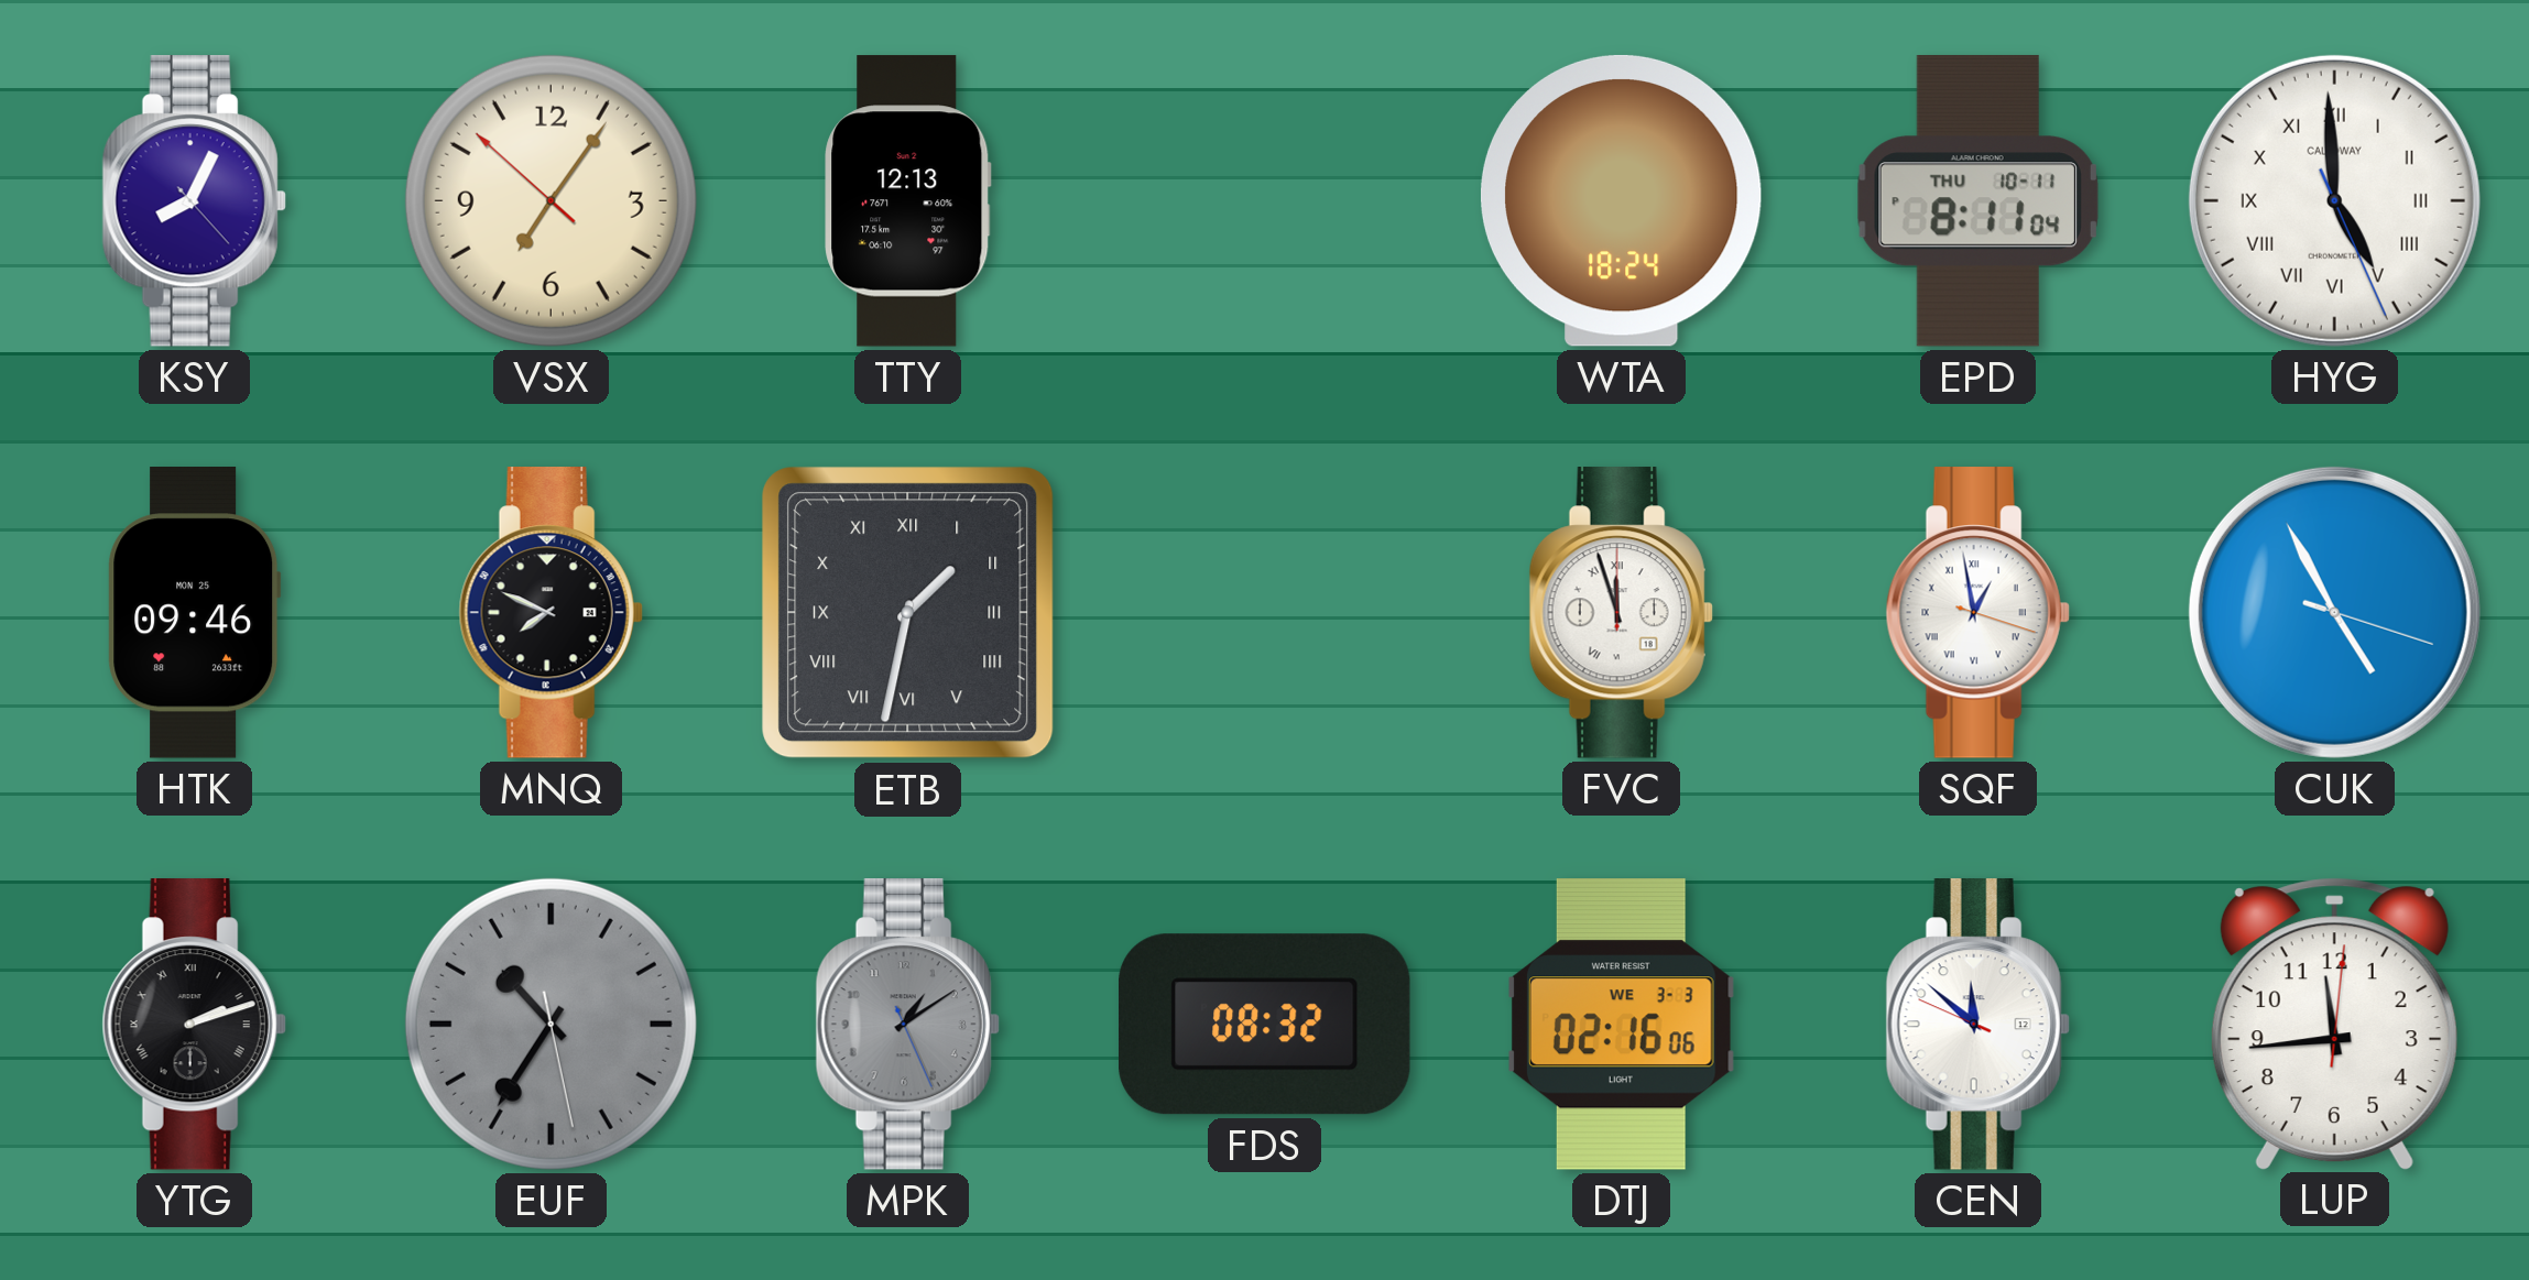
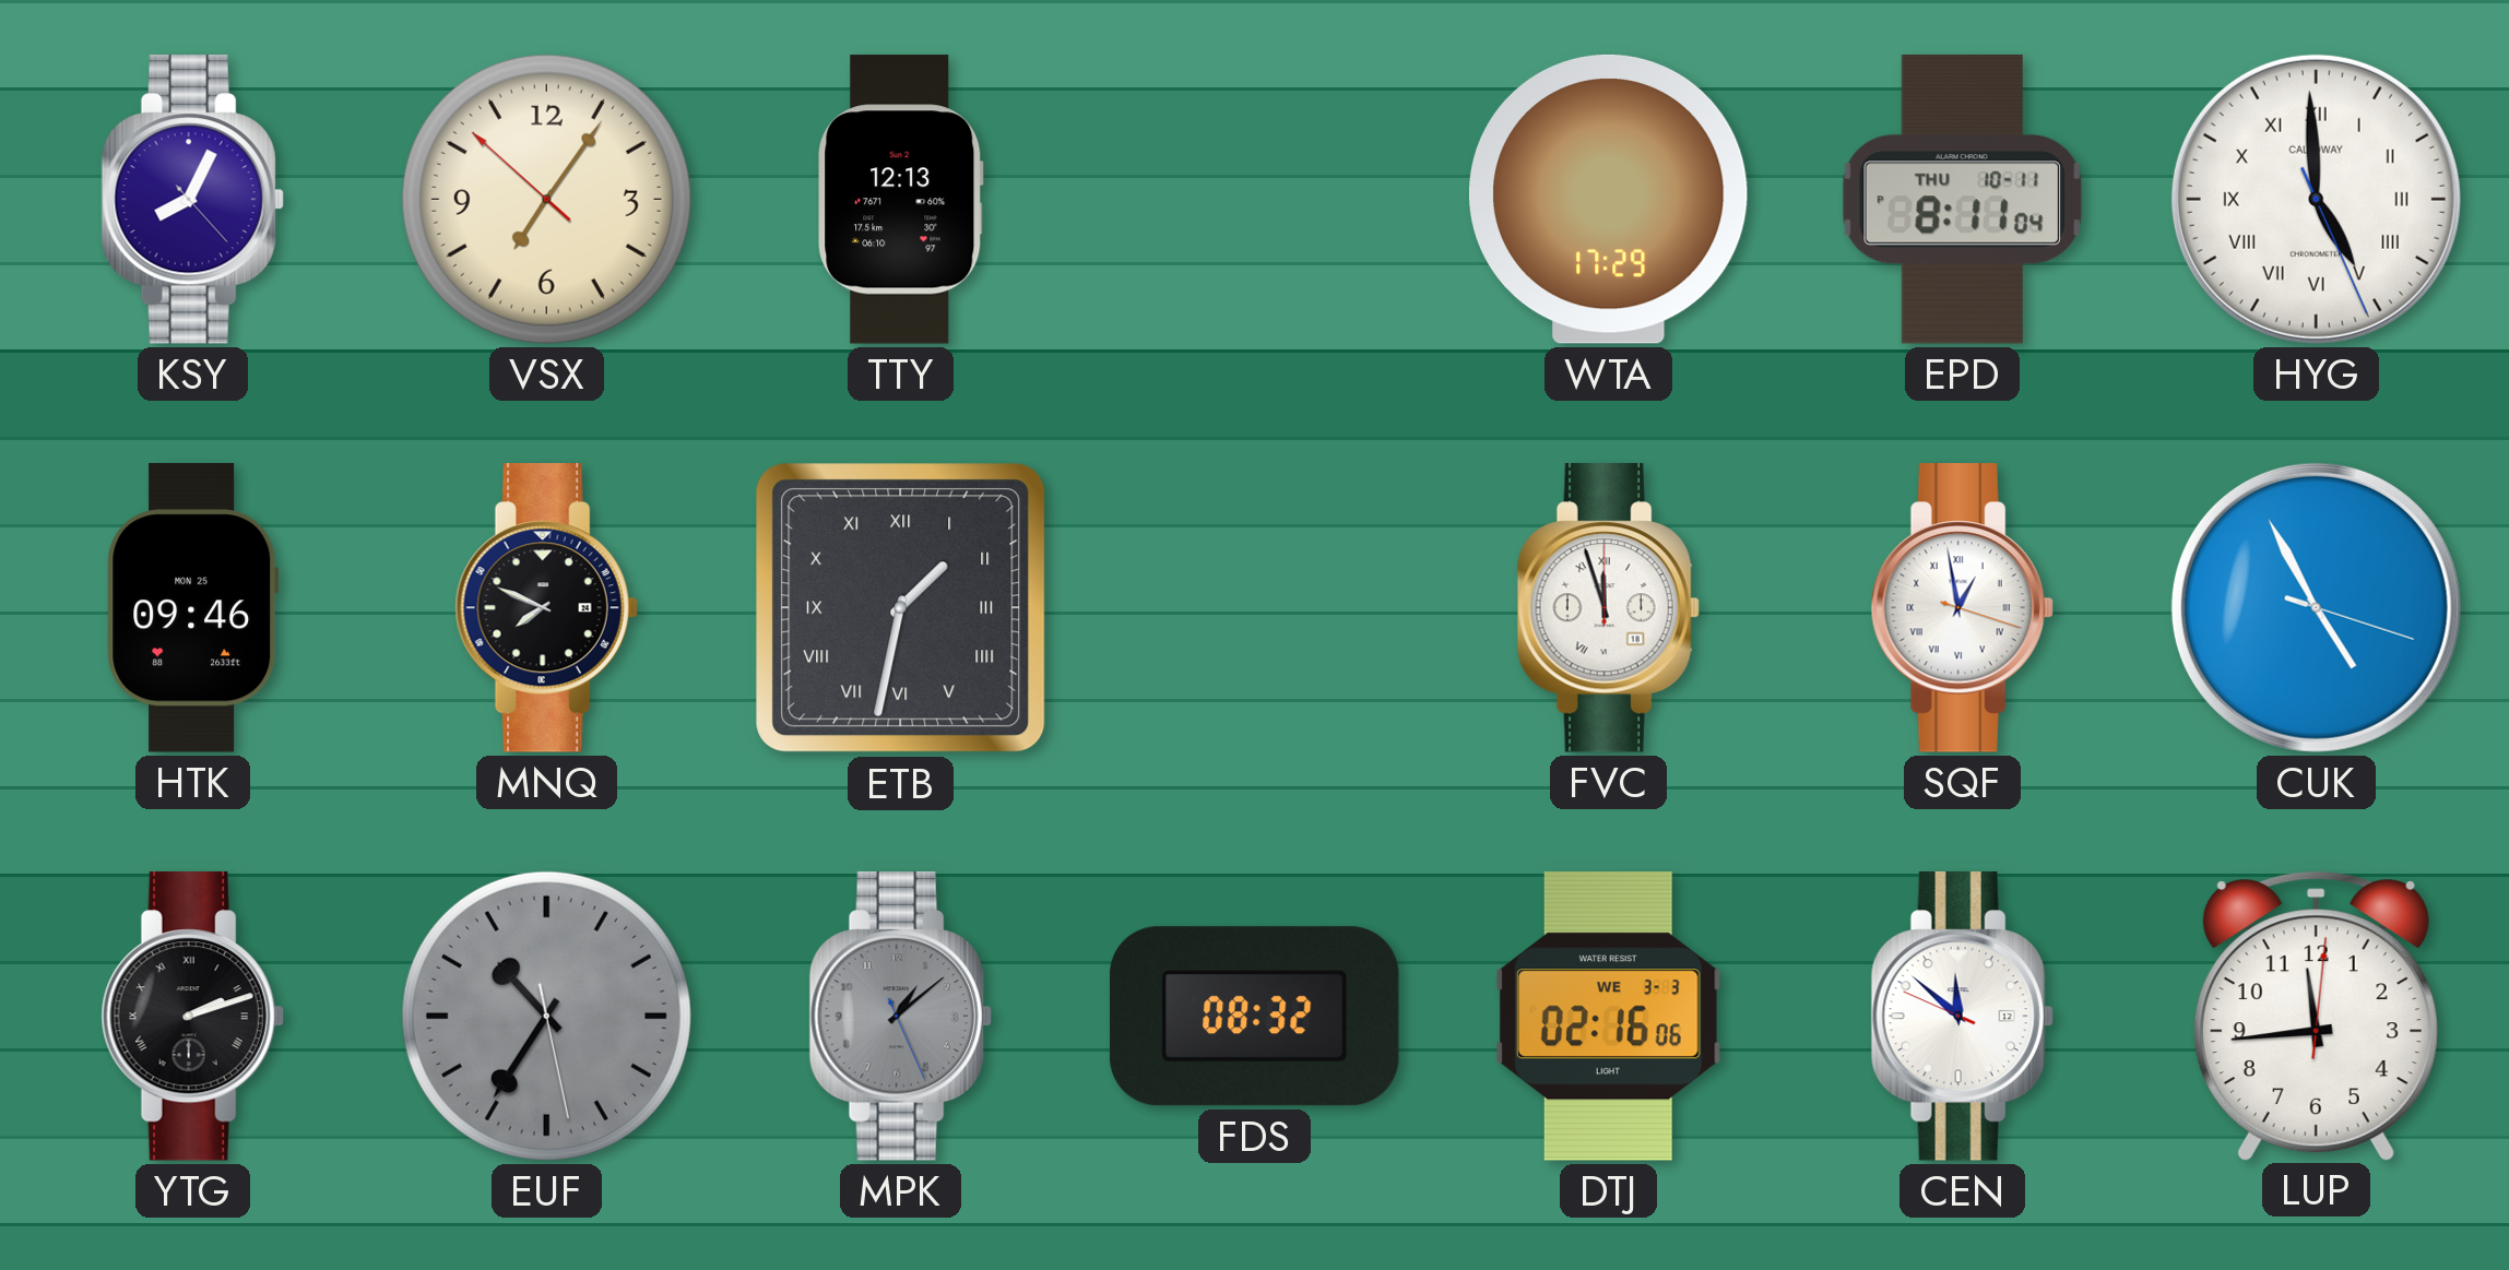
WTA: 18:24 -> 17:29
MPK: 1:09 -> 1:08
